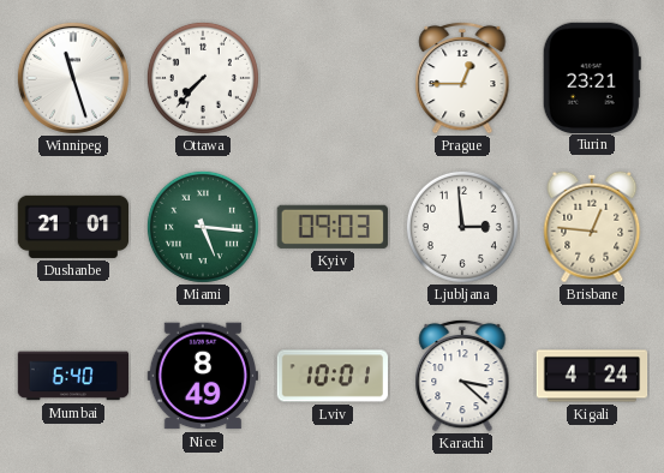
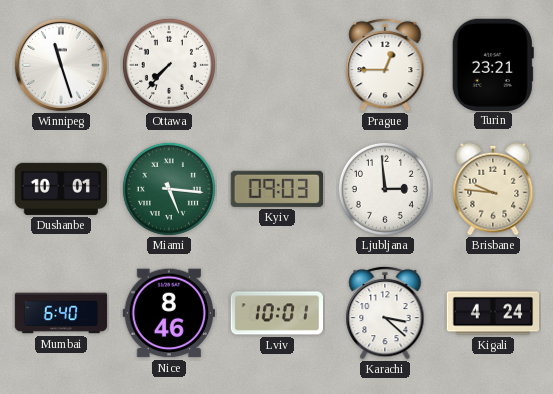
Dushanbe: 21:01 -> 10:01
Brisbane: 12:46 -> 9:46
Nice: 8:49 -> 8:46
